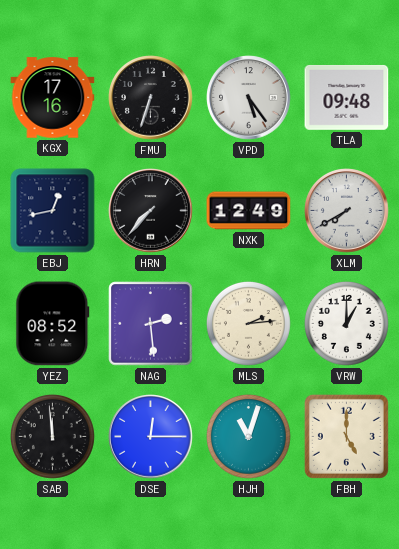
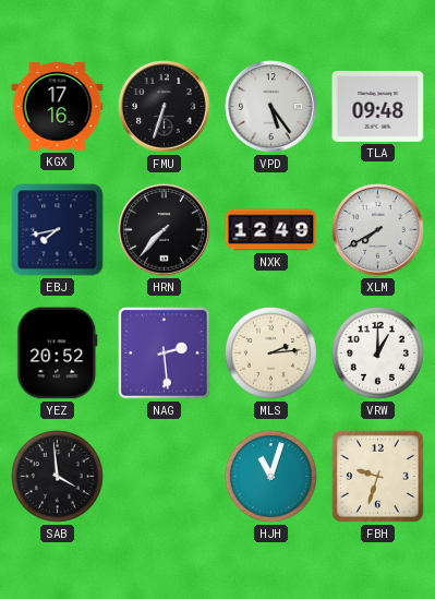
EBJ: 12:43 -> 7:43
YEZ: 08:52 -> 20:52
SAB: 11:59 -> 3:59
DSE: 12:15 -> none
FBH: 5:00 -> 9:33
